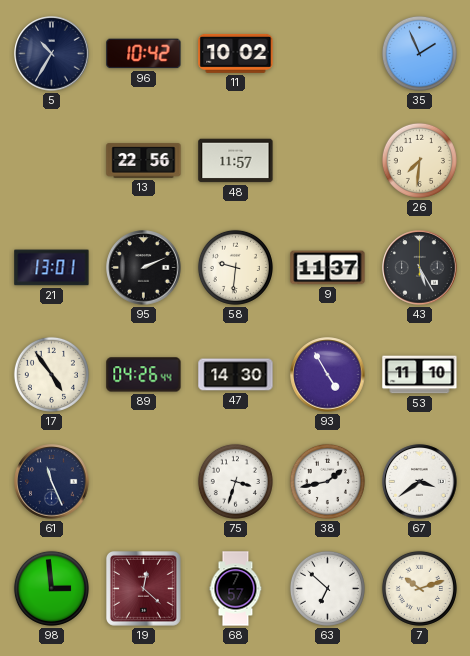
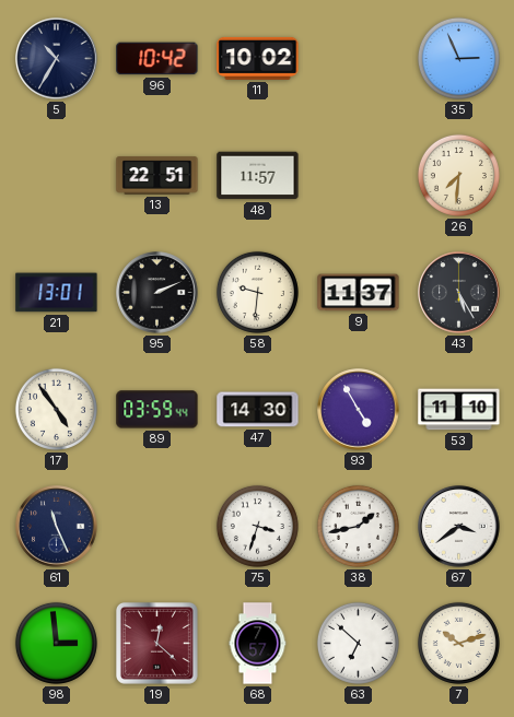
35: 1:56 -> 2:56
13: 22:56 -> 22:51
89: 04:26 -> 03:59
